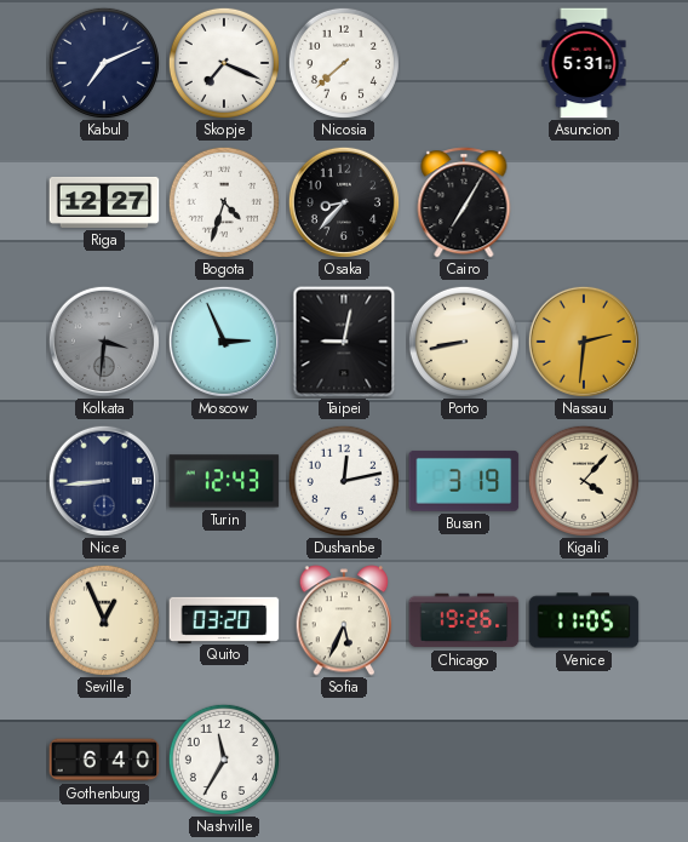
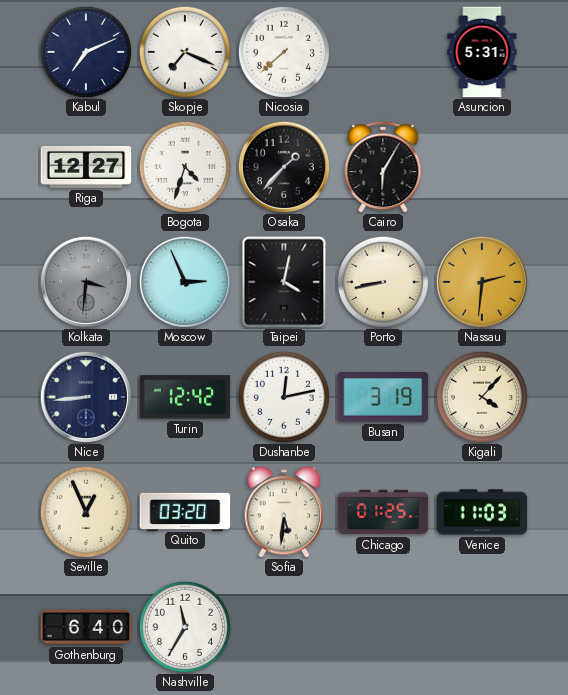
Osaka: 8:37 -> 1:37
Cairo: 7:05 -> 6:05
Taipei: 9:02 -> 4:02
Turin: 12:43 -> 12:42
Sofia: 5:34 -> 5:31
Chicago: 19:26 -> 01:25
Venice: 11:05 -> 11:03
